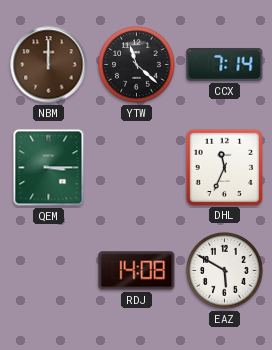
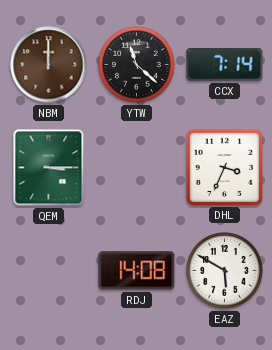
DHL: 11:34 -> 3:34
